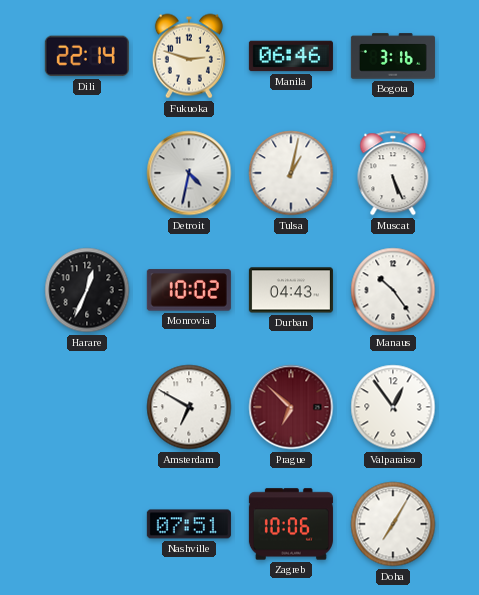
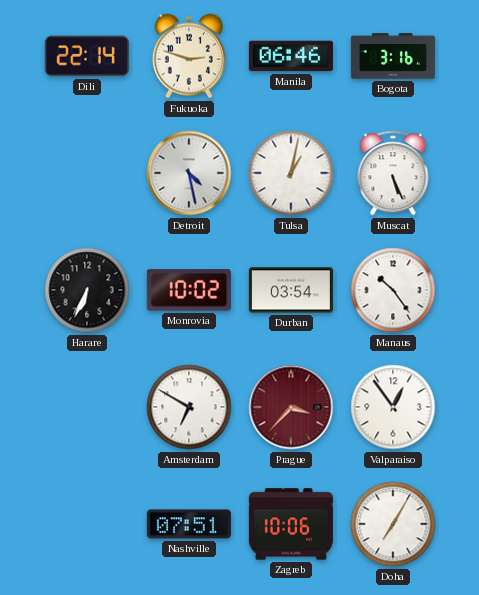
Detroit: 4:32 -> 4:28
Harare: 12:34 -> 6:34
Durban: 04:43 -> 03:54
Prague: 6:52 -> 3:37
